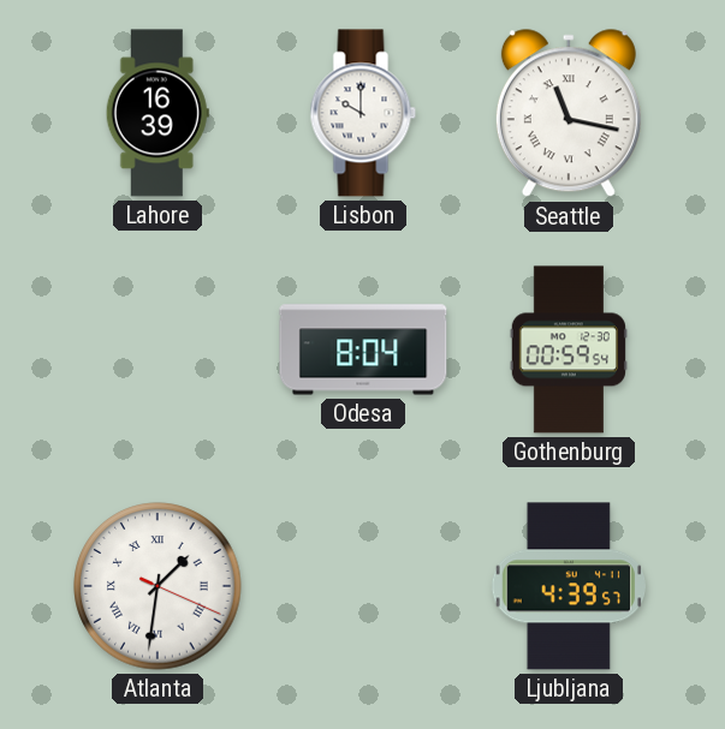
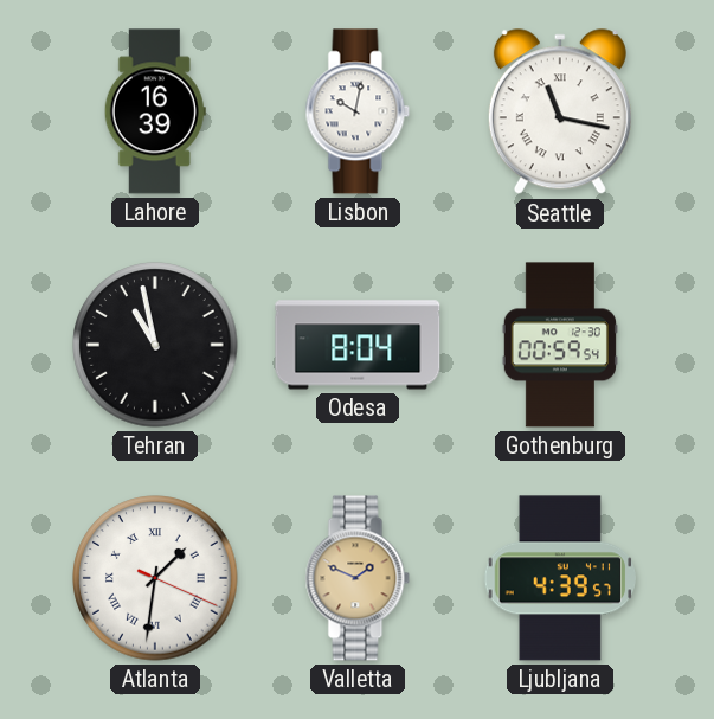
Lisbon: 10:00 -> 10:02
Tehran: none -> 10:58
Valletta: none -> 1:49
